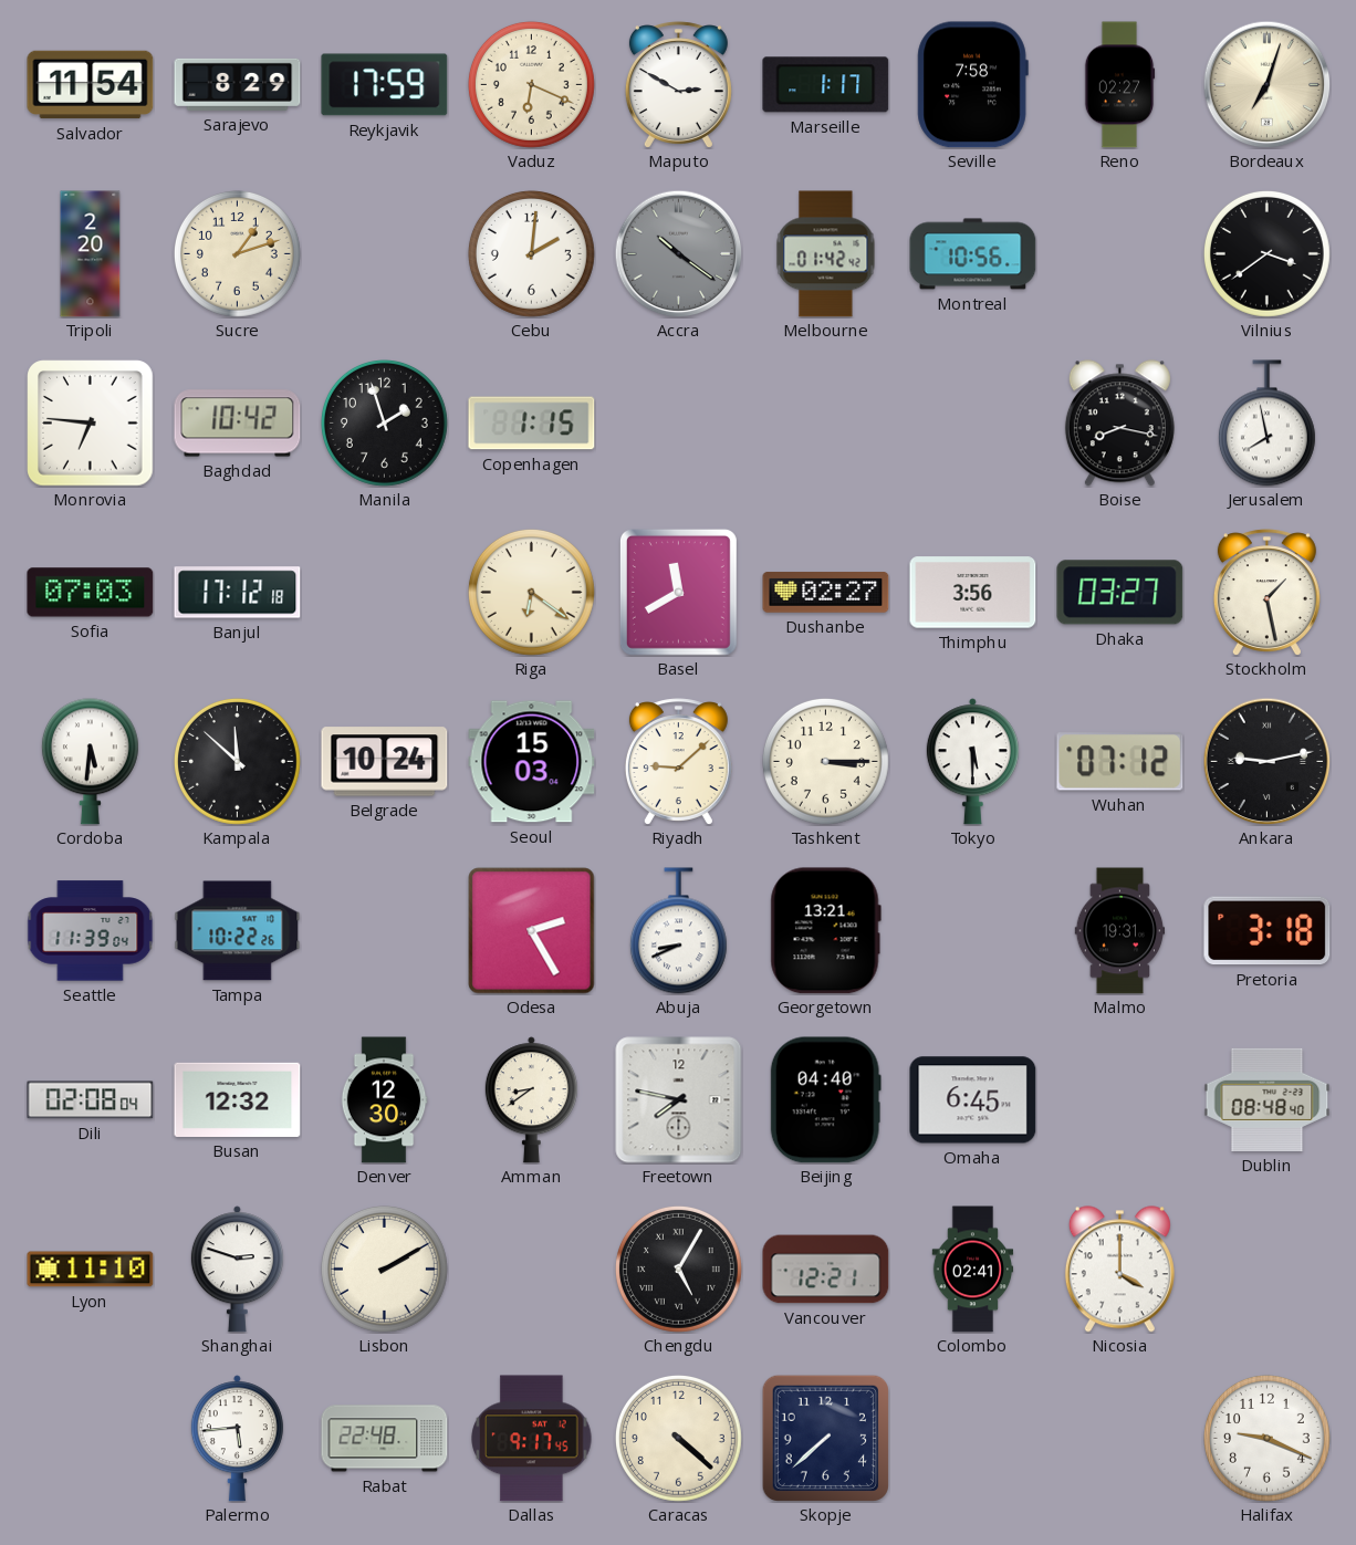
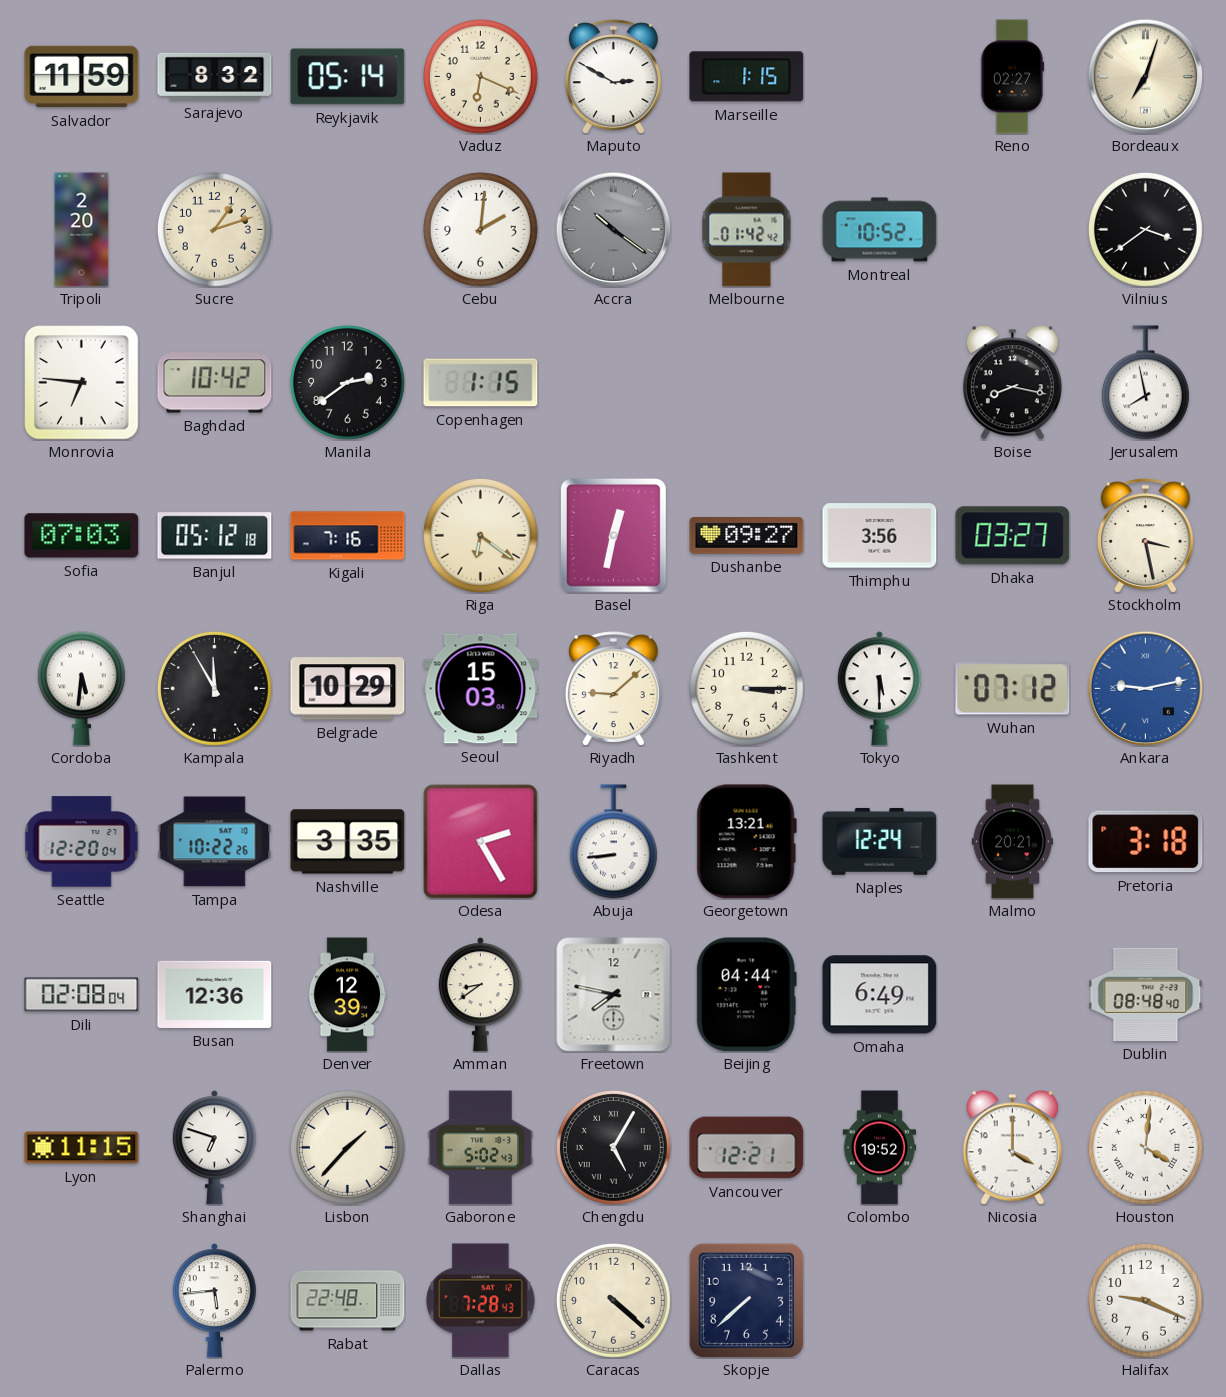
Salvador: 11:54 -> 11:59
Sarajevo: 8:29 -> 8:32
Reykjavik: 17:59 -> 05:14
Marseille: 1:17 -> 1:15
Seville: 7:58 -> none
Montreal: 10:56 -> 10:52
Manila: 1:57 -> 2:39
Banjul: 17:12 -> 05:12
Kigali: none -> 7:16
Basel: 11:40 -> 12:32
Dushanbe: 02:27 -> 09:27
Stockholm: 1:28 -> 3:28
Kampala: 11:52 -> 11:55
Belgrade: 10:24 -> 10:29
Ankara dial: black -> blue
Seattle: 11:39 -> 12:20
Nashville: none -> 3:35
Abuja: 8:41 -> 8:44
Naples: none -> 12:24
Malmo: 19:31 -> 20:21
Busan: 12:32 -> 12:36
Denver: 12:30 -> 12:39
Beijing: 04:40 -> 04:44
Omaha: 6:45 -> 6:49
Lyon: 11:10 -> 11:15
Shanghai: 2:48 -> 6:48
Lisbon: 2:10 -> 1:37
Gaborone: none -> 5:02
Colombo: 02:41 -> 19:52
Houston: none -> 4:01
Dallas: 9:17 -> 7:28
